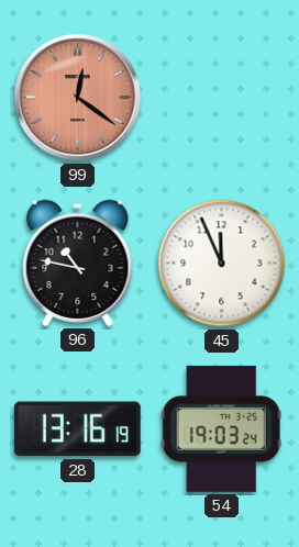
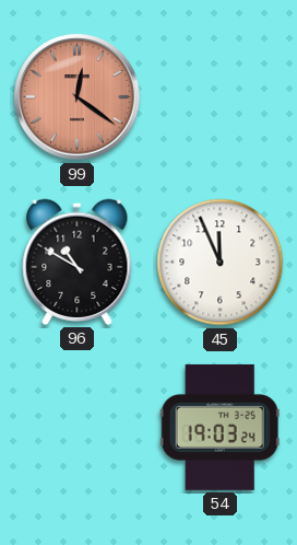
96: 10:47 -> 10:50
28: 13:16 -> none
